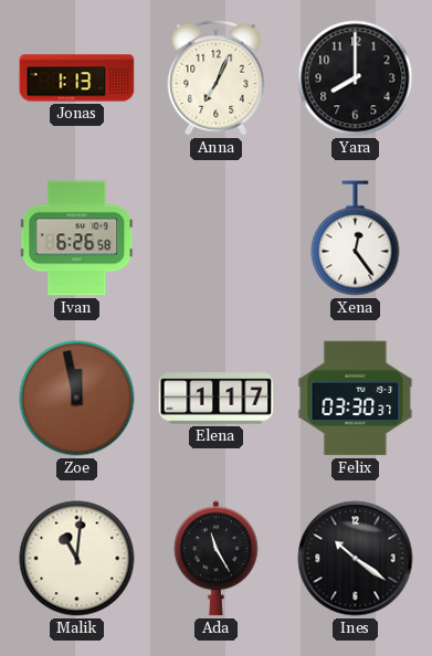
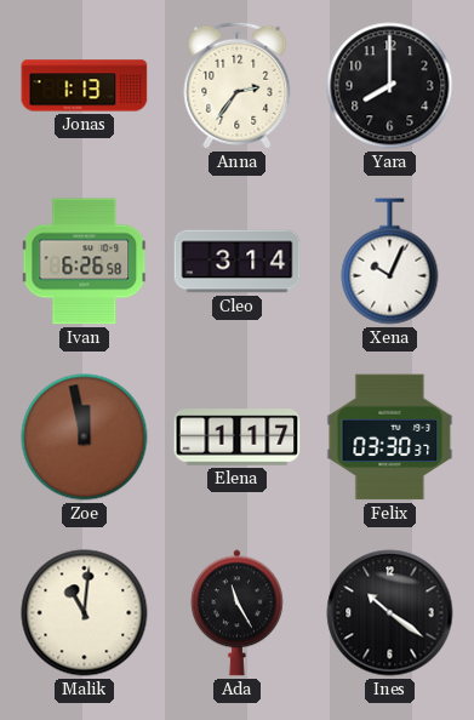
Anna: 7:04 -> 2:36
Cleo: none -> 3:14
Xena: 12:24 -> 10:04
